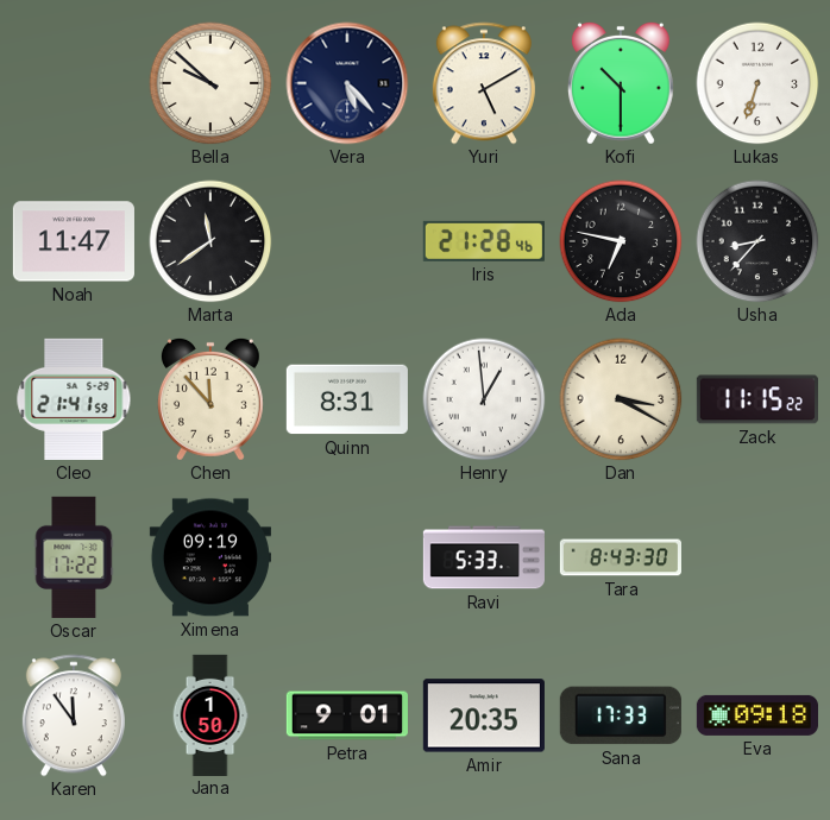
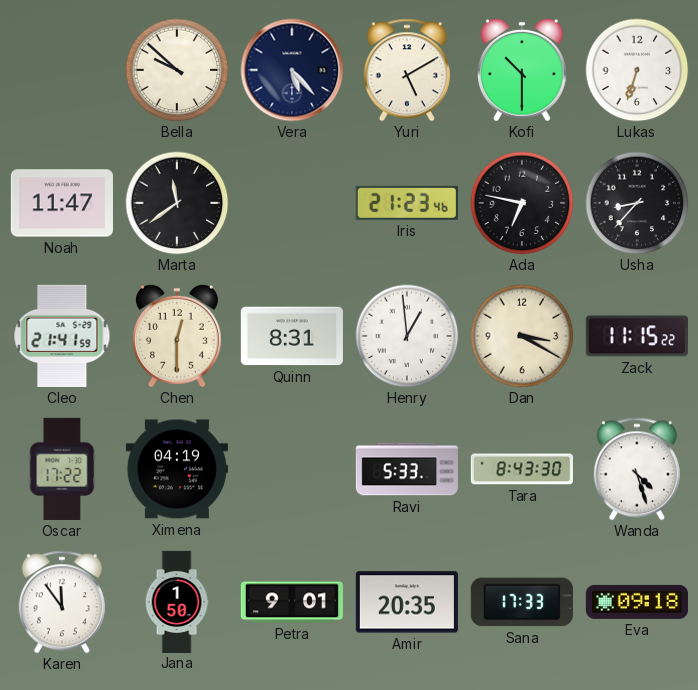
Iris: 21:28 -> 21:23
Chen: 11:53 -> 12:30
Ximena: 09:19 -> 04:19
Wanda: none -> 4:27
